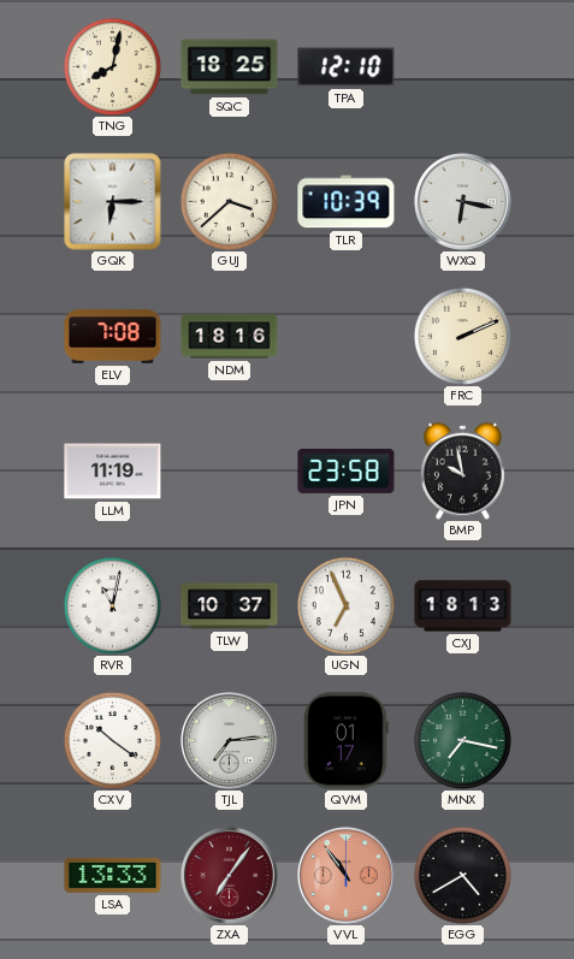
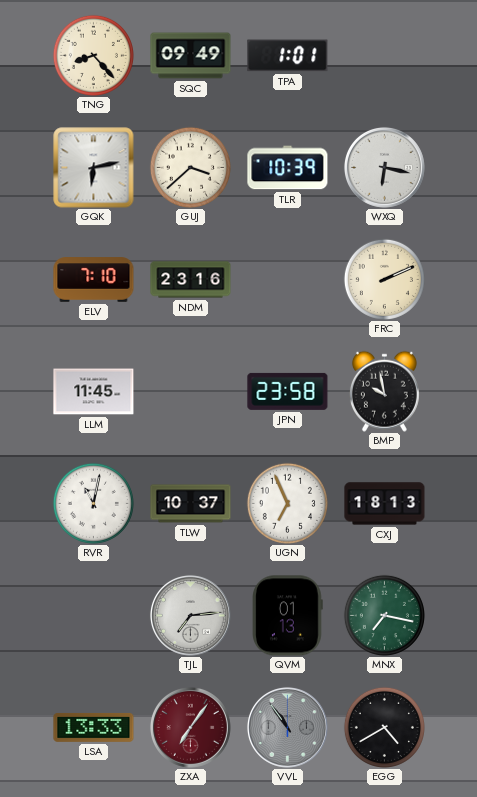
TNG: 8:02 -> 8:23
SQC: 18:25 -> 09:49
TPA: 12:10 -> 1:01
GQK: 6:15 -> 6:13
ELV: 7:08 -> 7:10
NDM: 18:16 -> 23:16
LLM: 11:19 -> 11:45
CXV: 10:21 -> none
QVM: 01:17 -> 01:13
VVL dial: salmon -> grey
